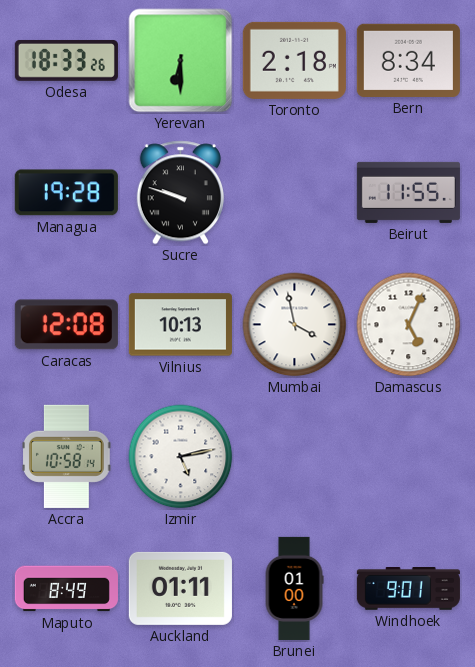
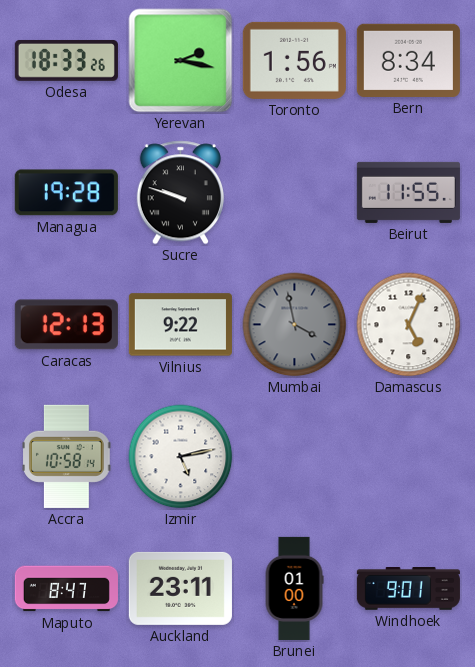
Yerevan: 6:30 -> 2:17
Toronto: 2:18 -> 1:56
Caracas: 12:08 -> 12:13
Vilnius: 10:13 -> 9:22
Mumbai dial: white -> grey
Maputo: 8:49 -> 8:47
Auckland: 01:11 -> 23:11
